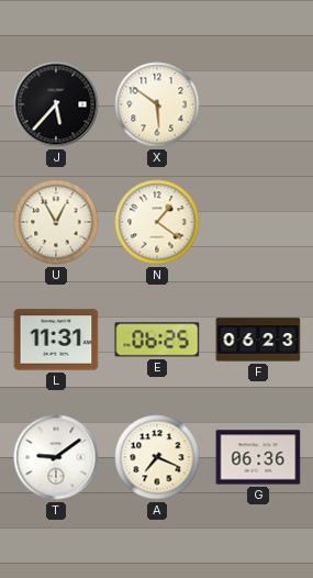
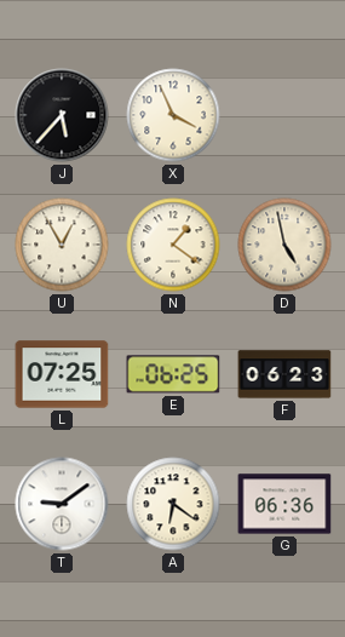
X: 5:51 -> 3:56
D: none -> 4:58
L: 11:31 -> 07:25
A: 7:19 -> 6:21
